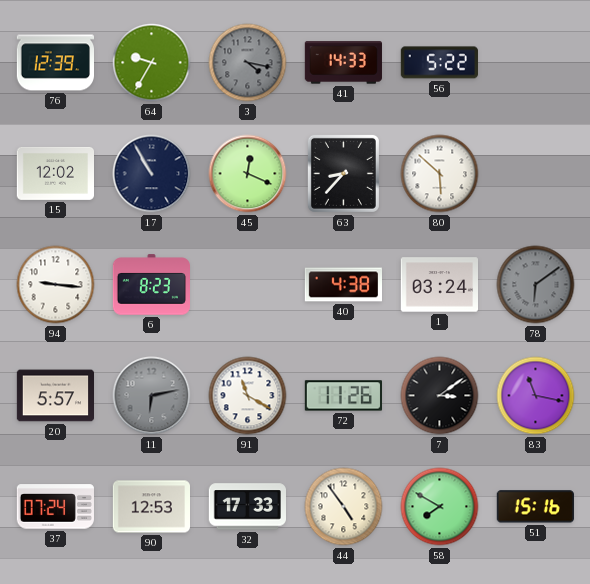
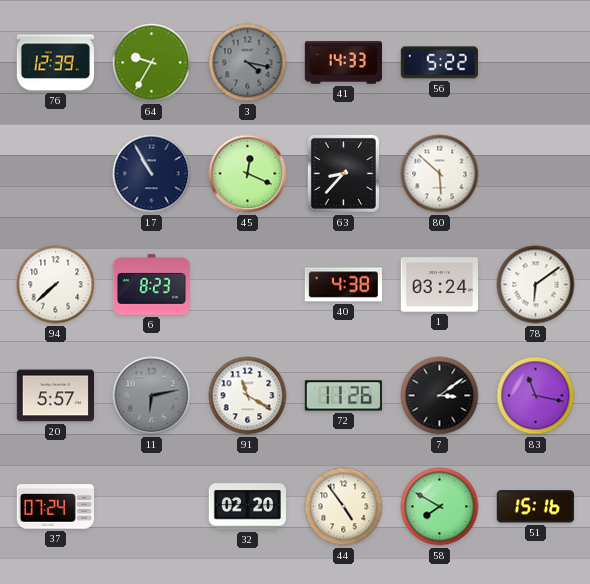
15: 12:02 -> none
94: 9:16 -> 7:38
78 dial: grey -> white
90: 12:53 -> none
32: 17:33 -> 02:20
